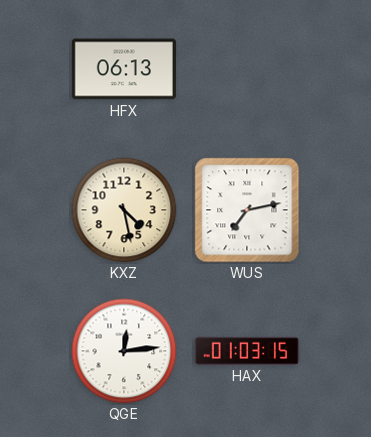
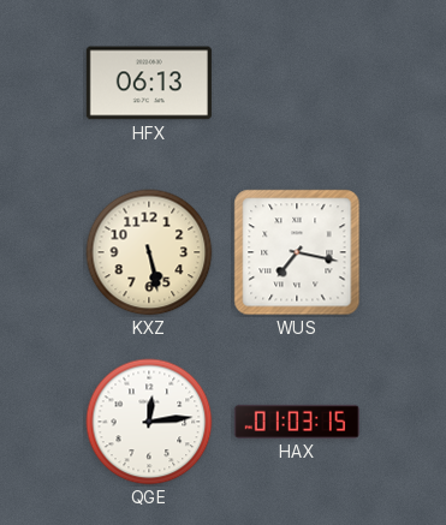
KXZ: 4:28 -> 5:28
WUS: 7:13 -> 7:17
